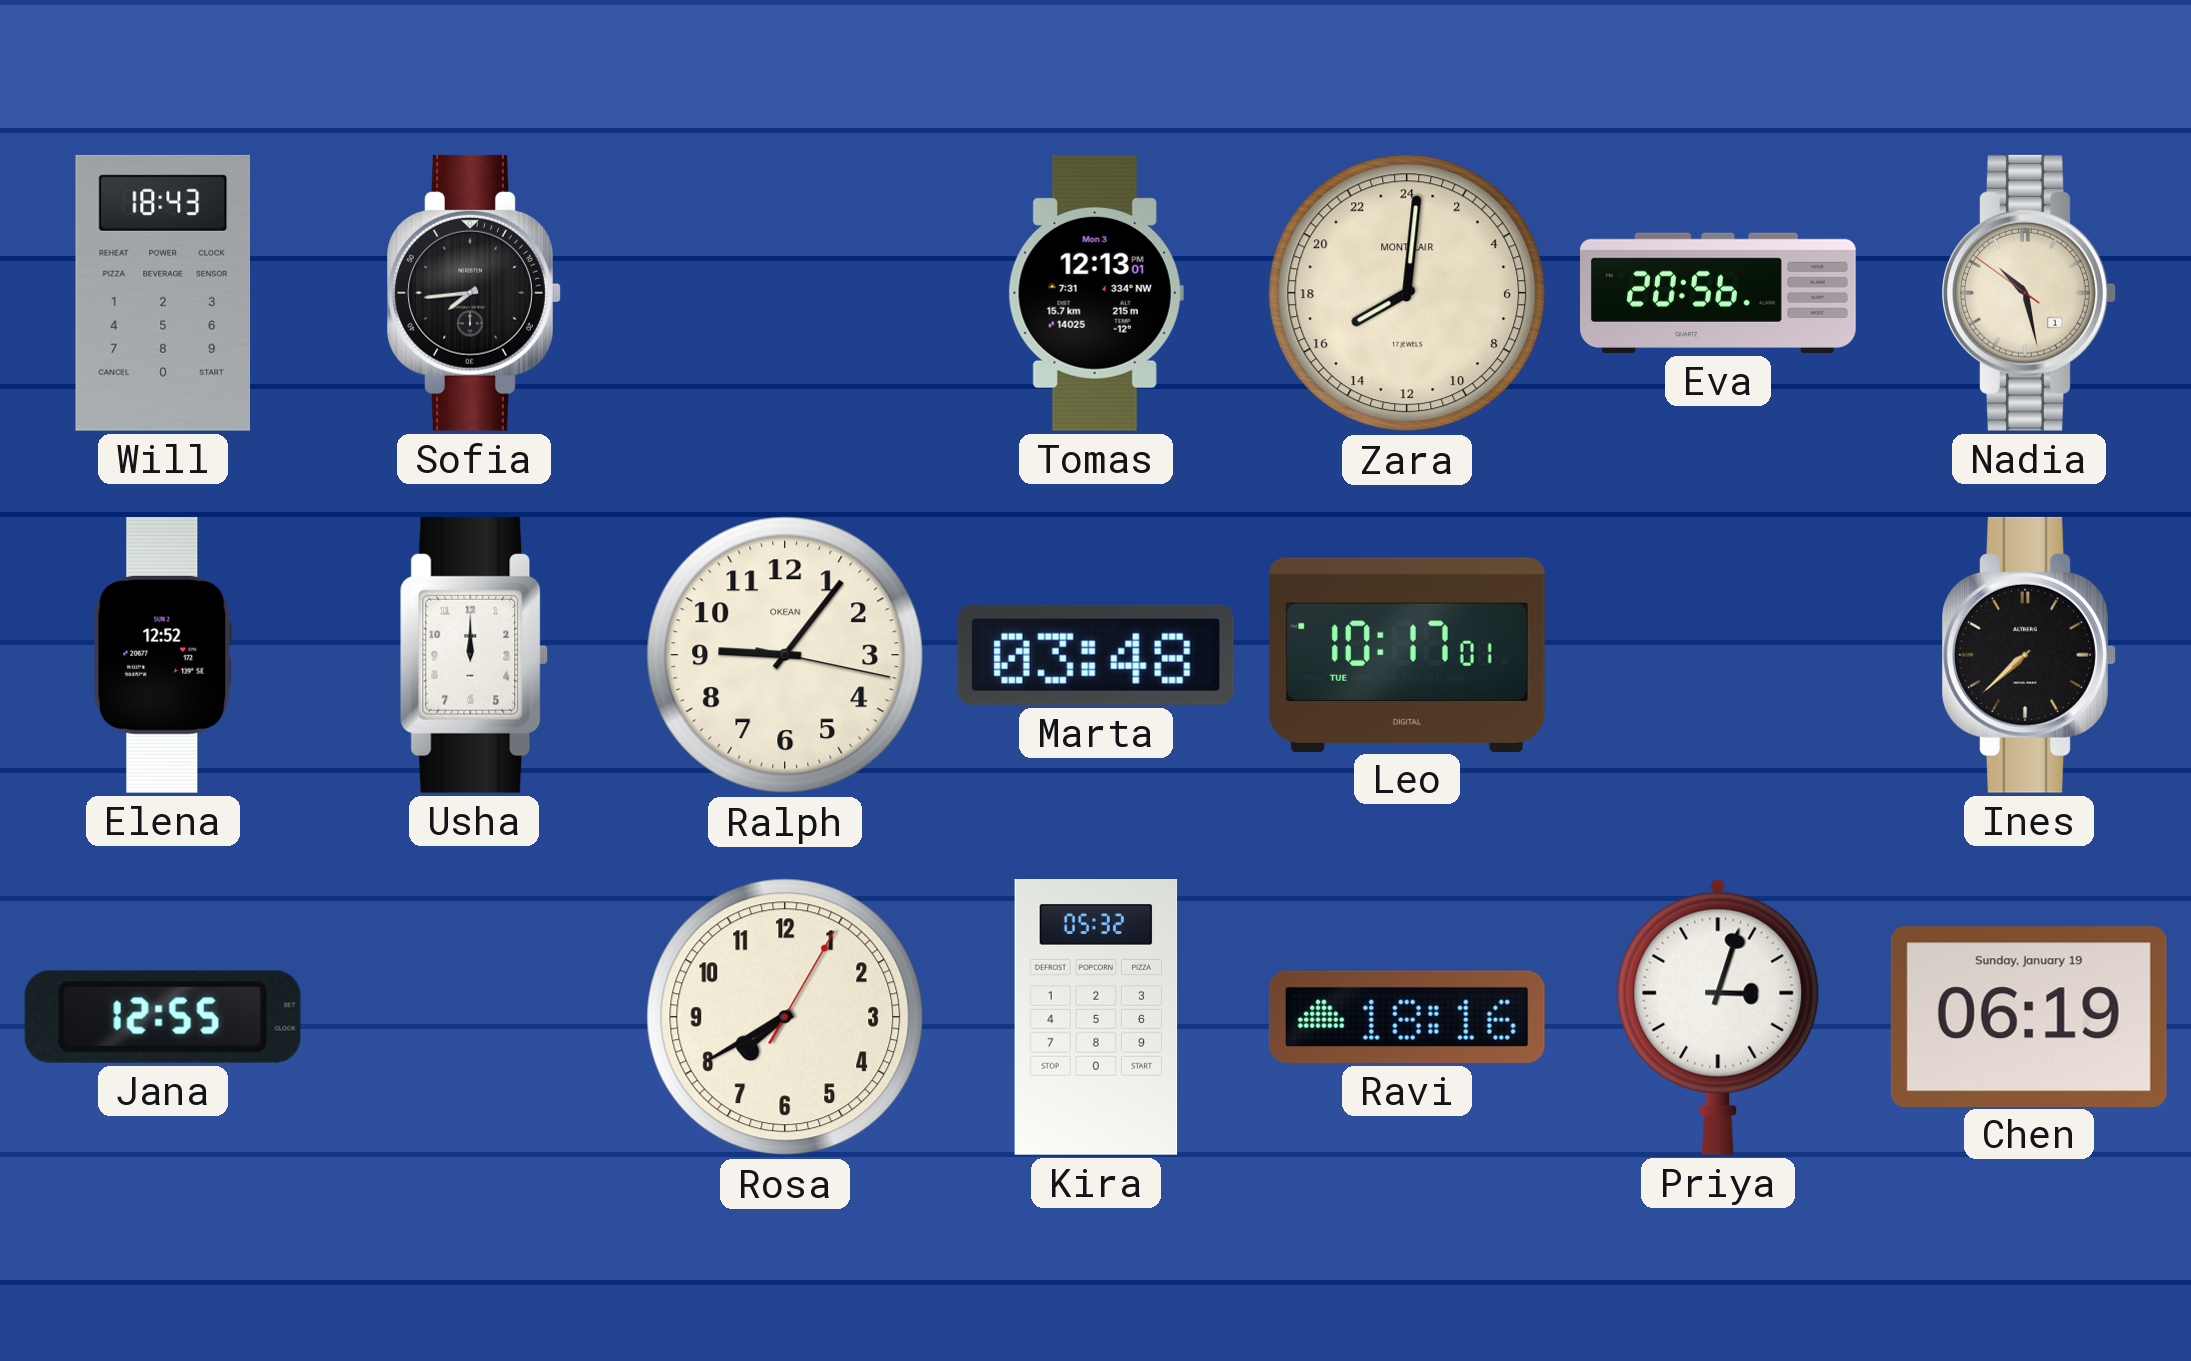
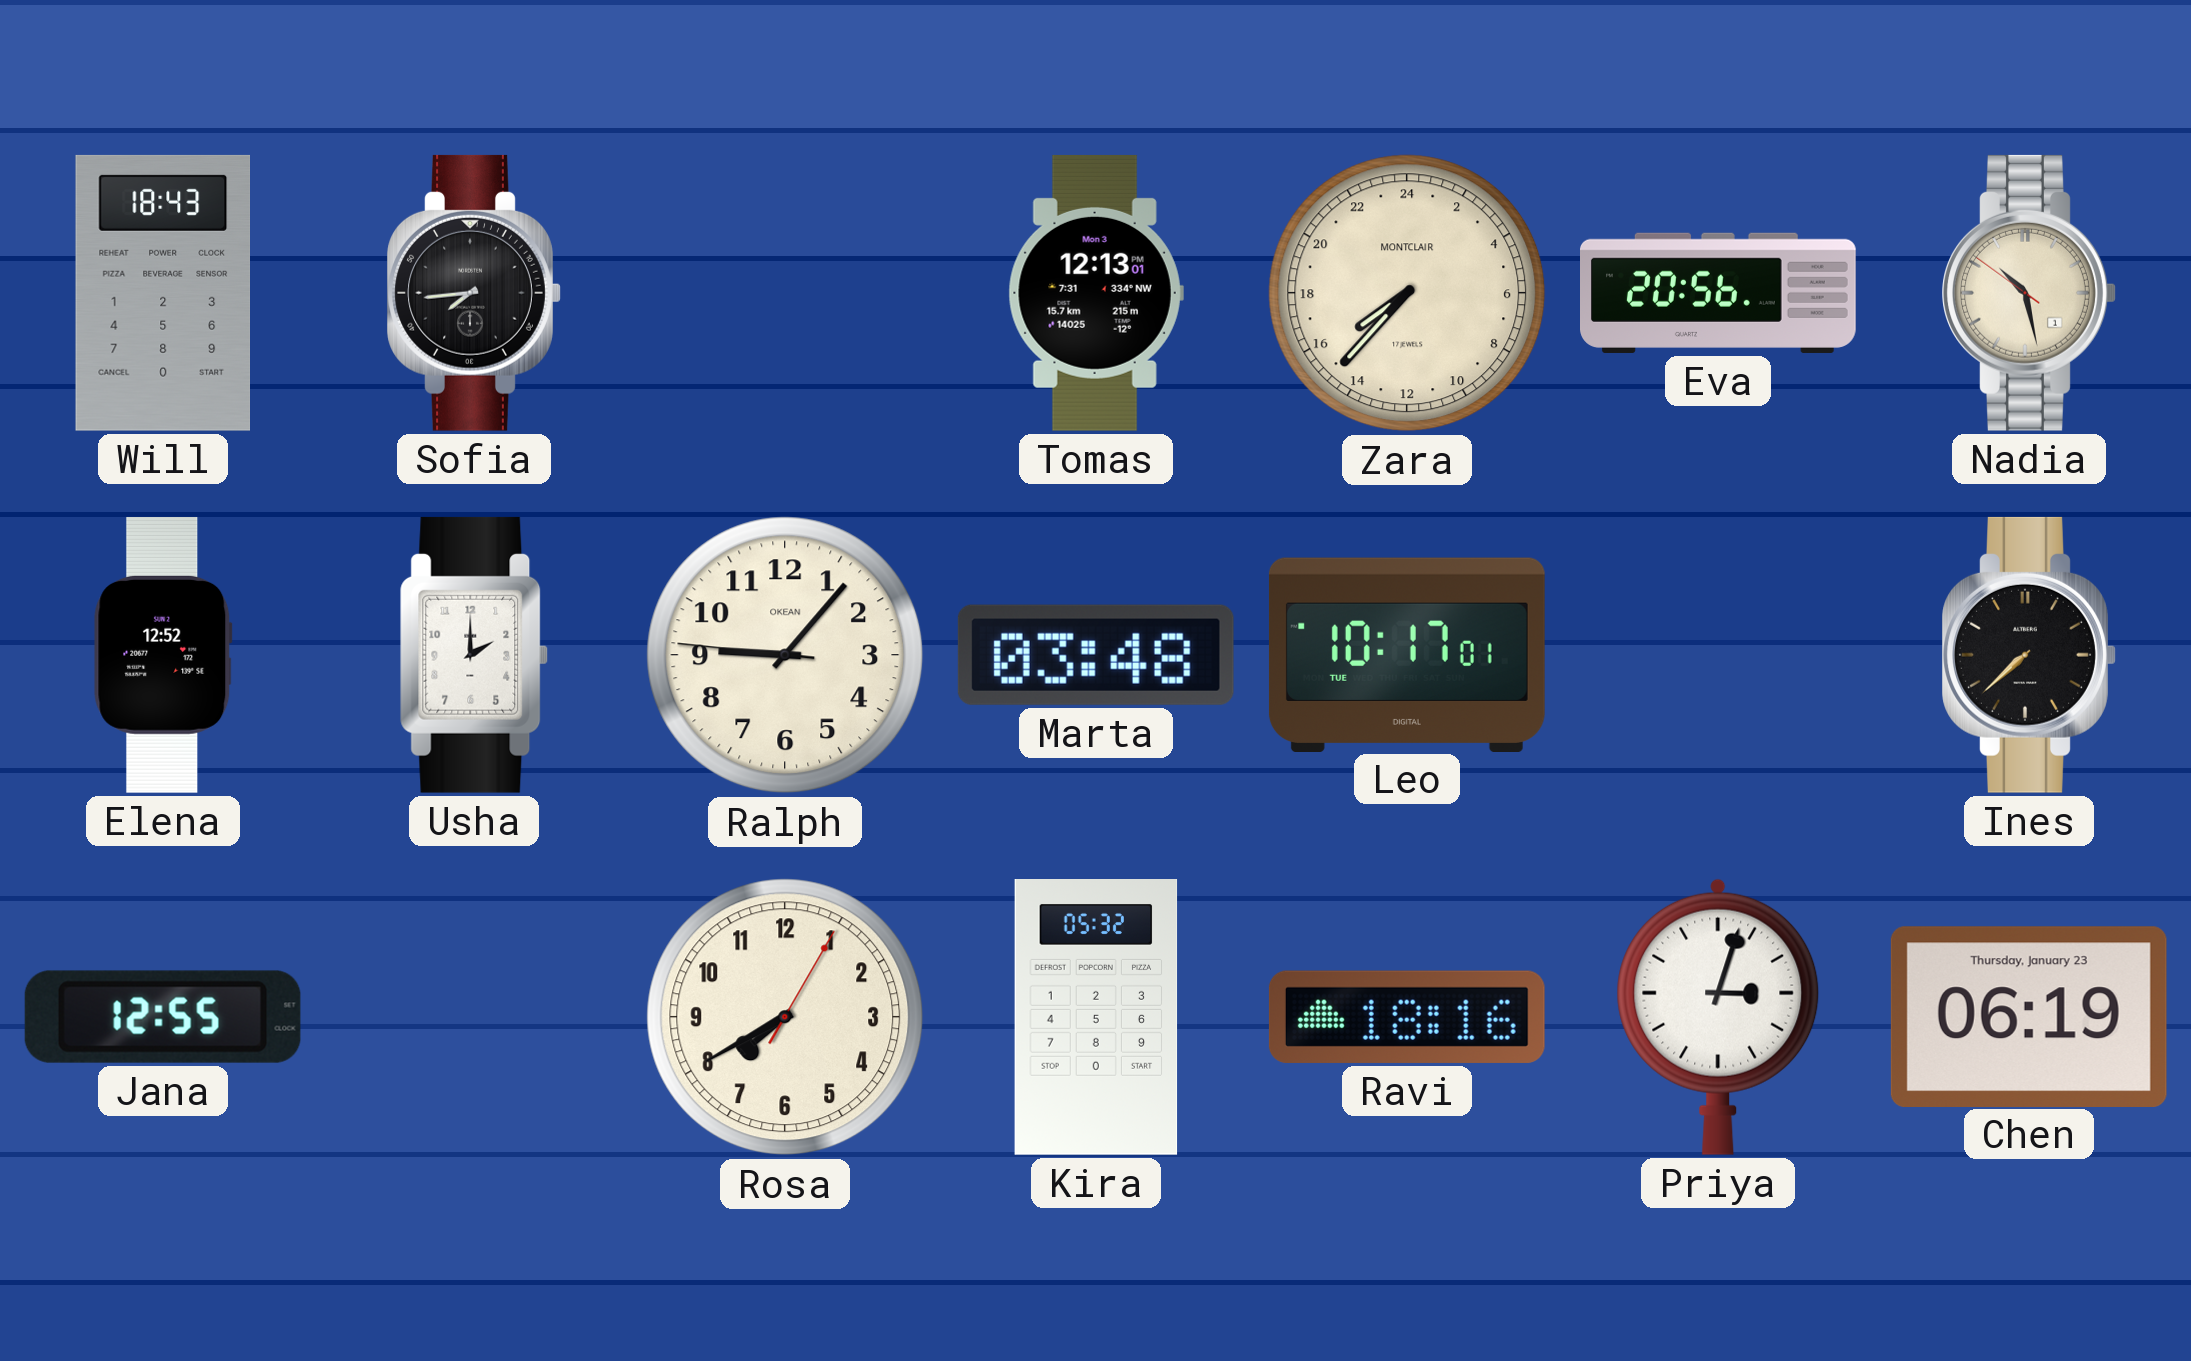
Zara: 16:01 -> 15:37
Usha: 12:00 -> 2:00
Ralph: 9:06:17 -> 9:06:46
Chen date: Sunday, January 19 -> Thursday, January 23
